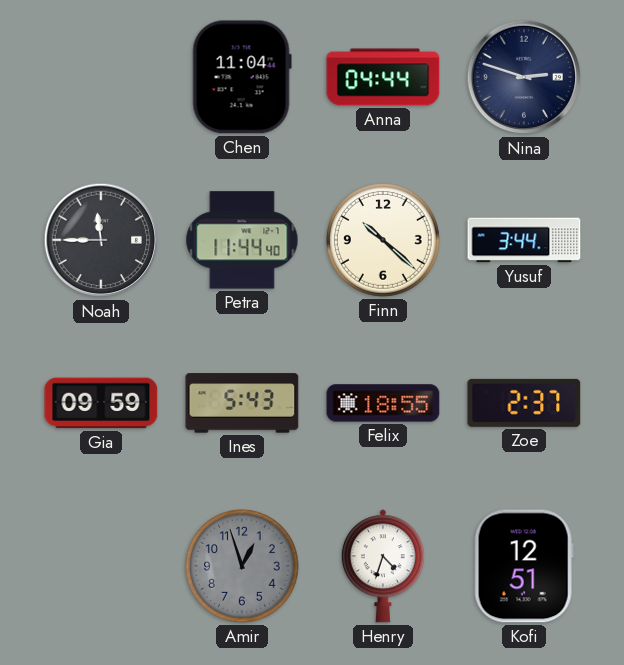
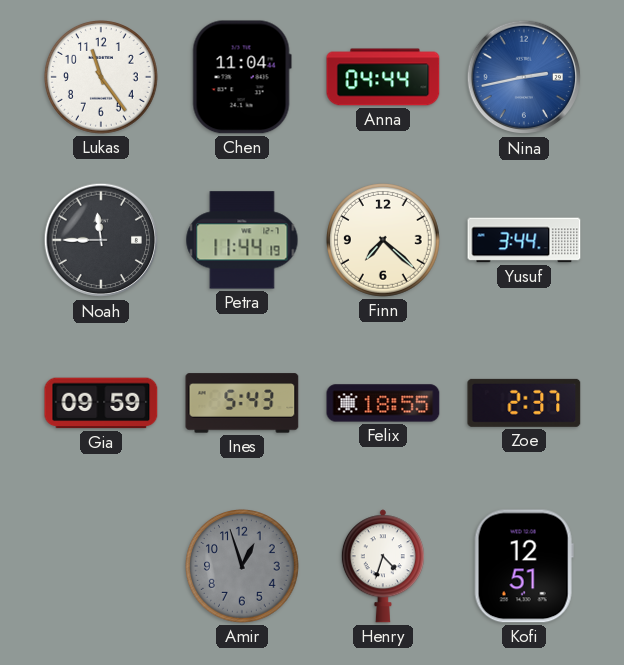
Lukas: none -> 11:24
Nina: 2:48 -> 2:43
Nina dial: navy -> blue
Petra: 11:44:40 -> 11:44:19
Finn: 10:22 -> 7:22
